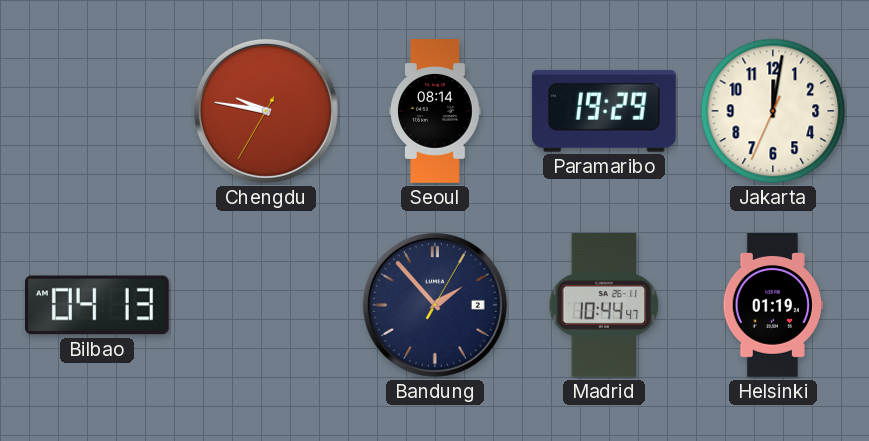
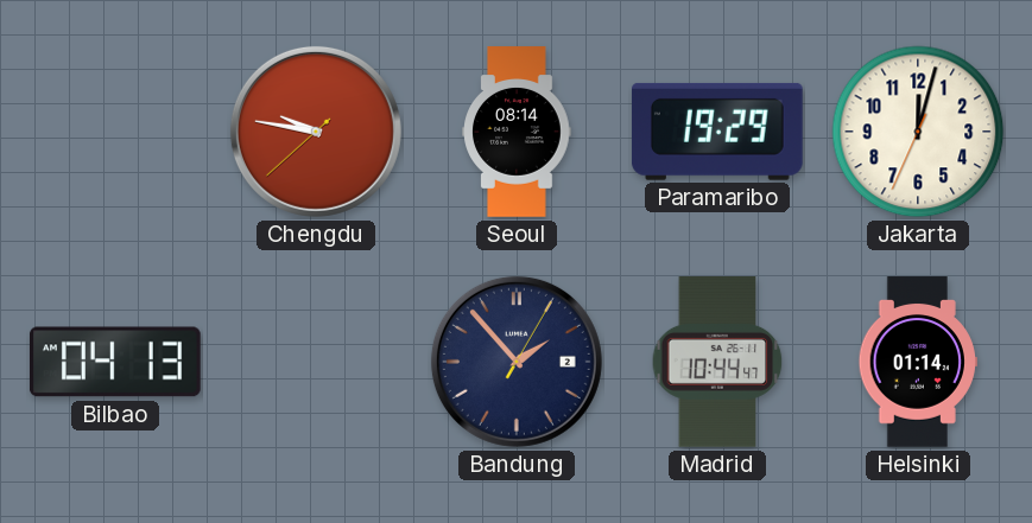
Chengdu: 9:46:35 -> 9:46:38
Jakarta: 12:01 -> 12:02
Helsinki: 01:19 -> 01:14
